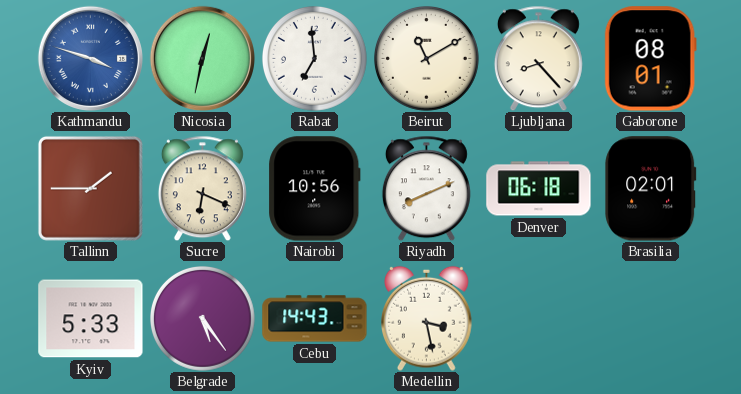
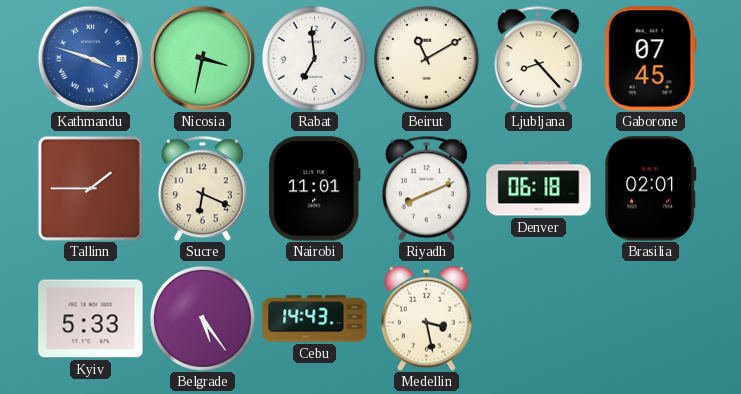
Nicosia: 12:32 -> 3:32
Gaborone: 08:01 -> 07:45
Nairobi: 10:56 -> 11:01
